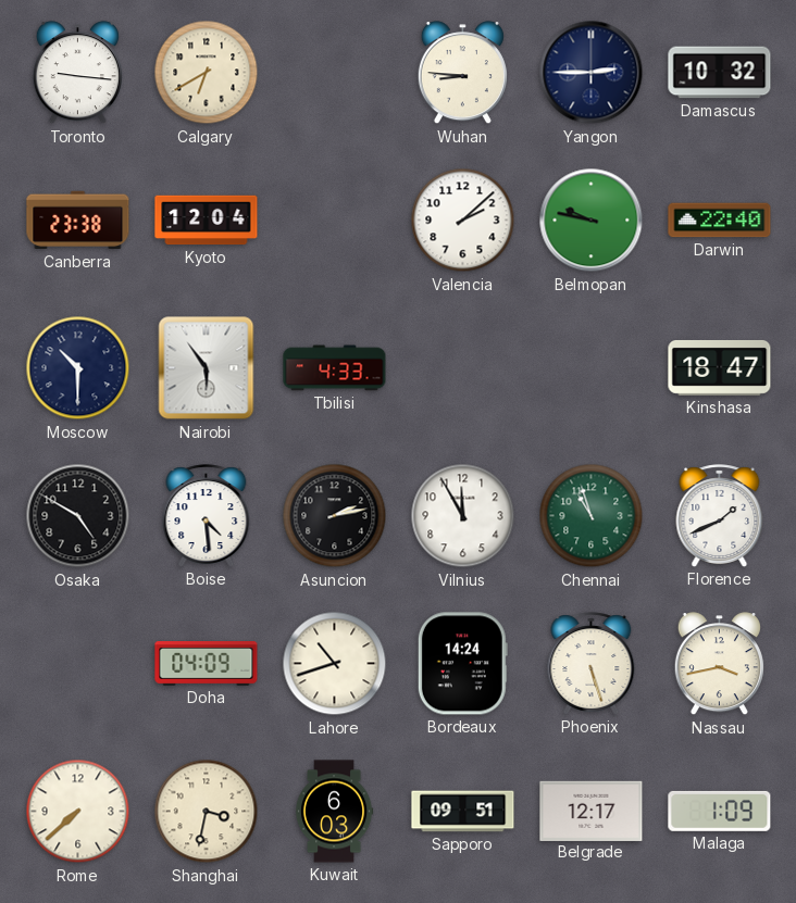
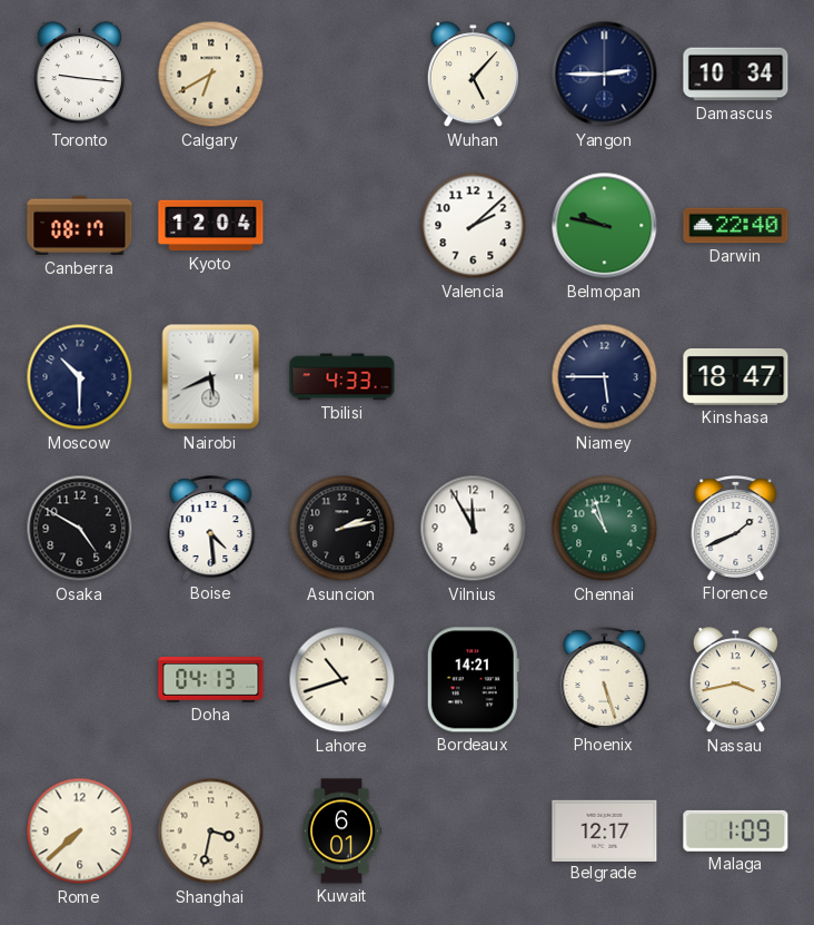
Wuhan: 8:46 -> 5:07
Damascus: 10:32 -> 10:34
Canberra: 23:38 -> 08:17
Nairobi: 5:54 -> 5:41
Niamey: none -> 5:45
Doha: 04:09 -> 04:13
Bordeaux: 14:24 -> 14:21
Kuwait: 6:03 -> 6:01
Sapporo: 09:51 -> none
